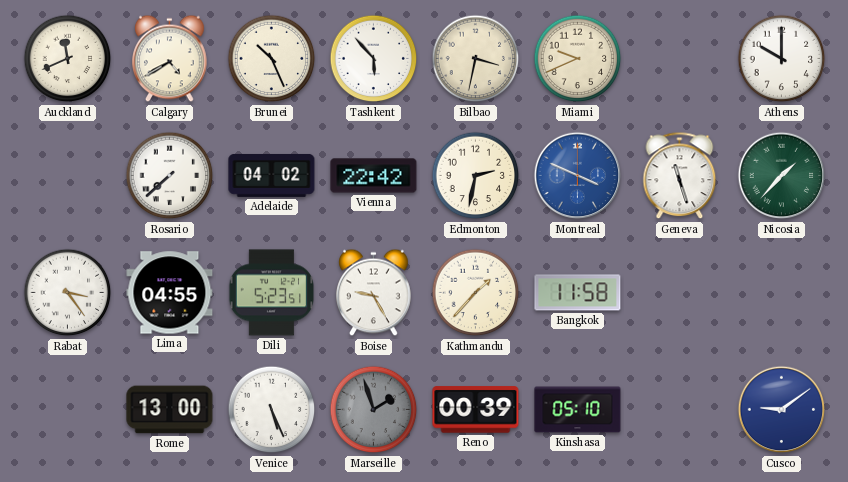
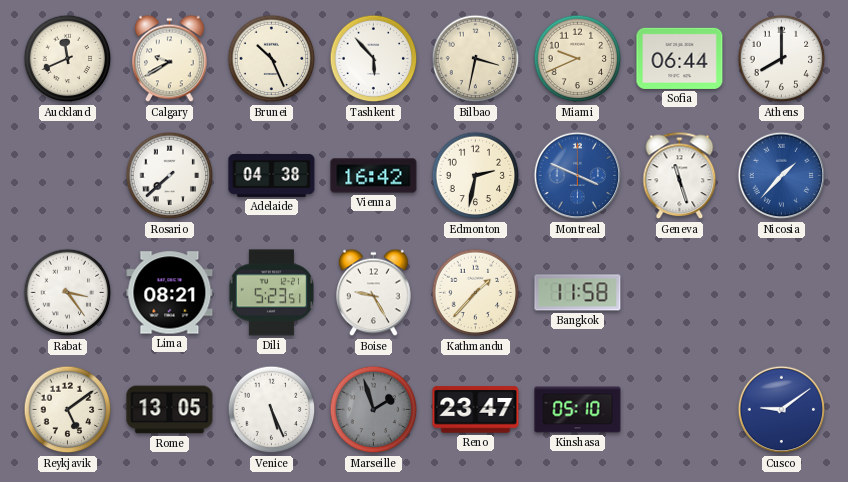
Calgary: 4:40 -> 9:40
Sofia: none -> 06:44
Athens: 10:00 -> 8:00
Adelaide: 04:02 -> 04:38
Vienna: 22:42 -> 16:42
Nicosia dial: green -> blue
Lima: 04:55 -> 08:21
Reykjavik: none -> 5:09
Rome: 13:00 -> 13:05
Reno: 00:39 -> 23:47
